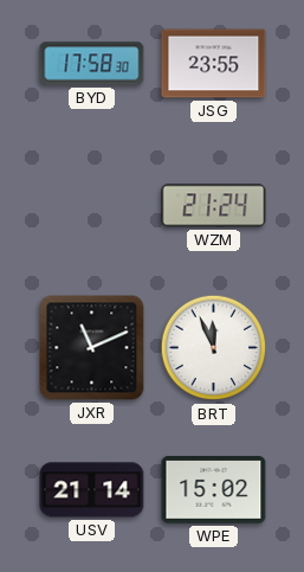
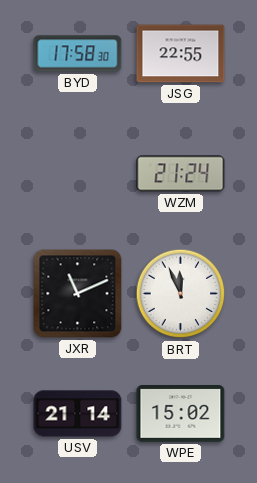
JSG: 23:55 -> 22:55
